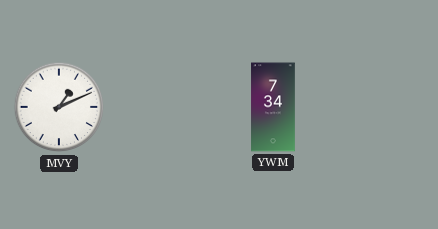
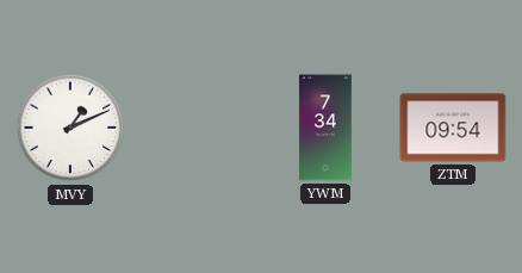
ZTM: none -> 09:54
